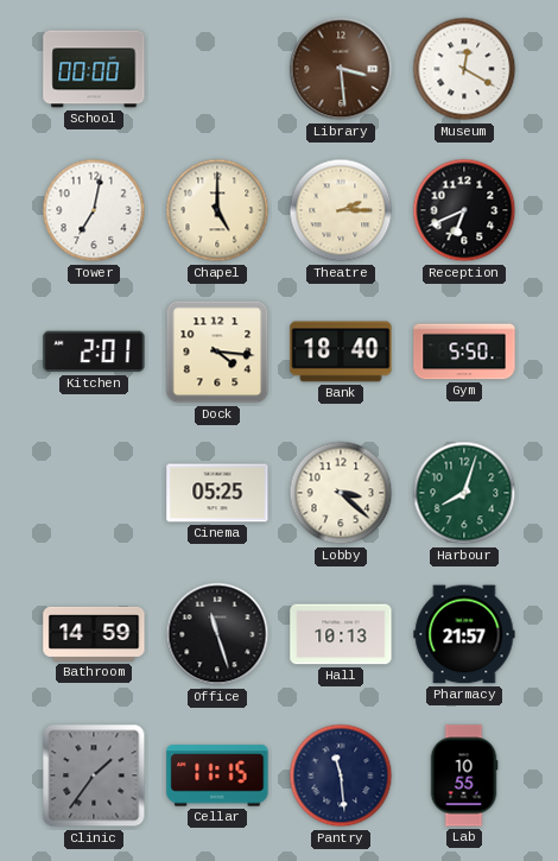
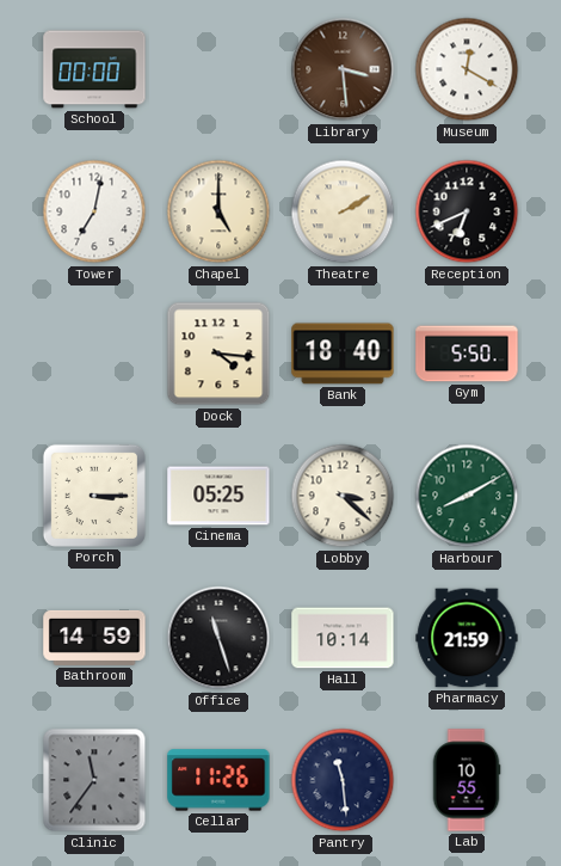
Theatre: 2:15 -> 2:10
Kitchen: 2:01 -> none
Porch: none -> 3:15
Harbour: 8:03 -> 8:10
Hall: 10:13 -> 10:14
Pharmacy: 21:57 -> 21:59
Clinic: 1:36 -> 11:36
Cellar: 11:15 -> 11:26
